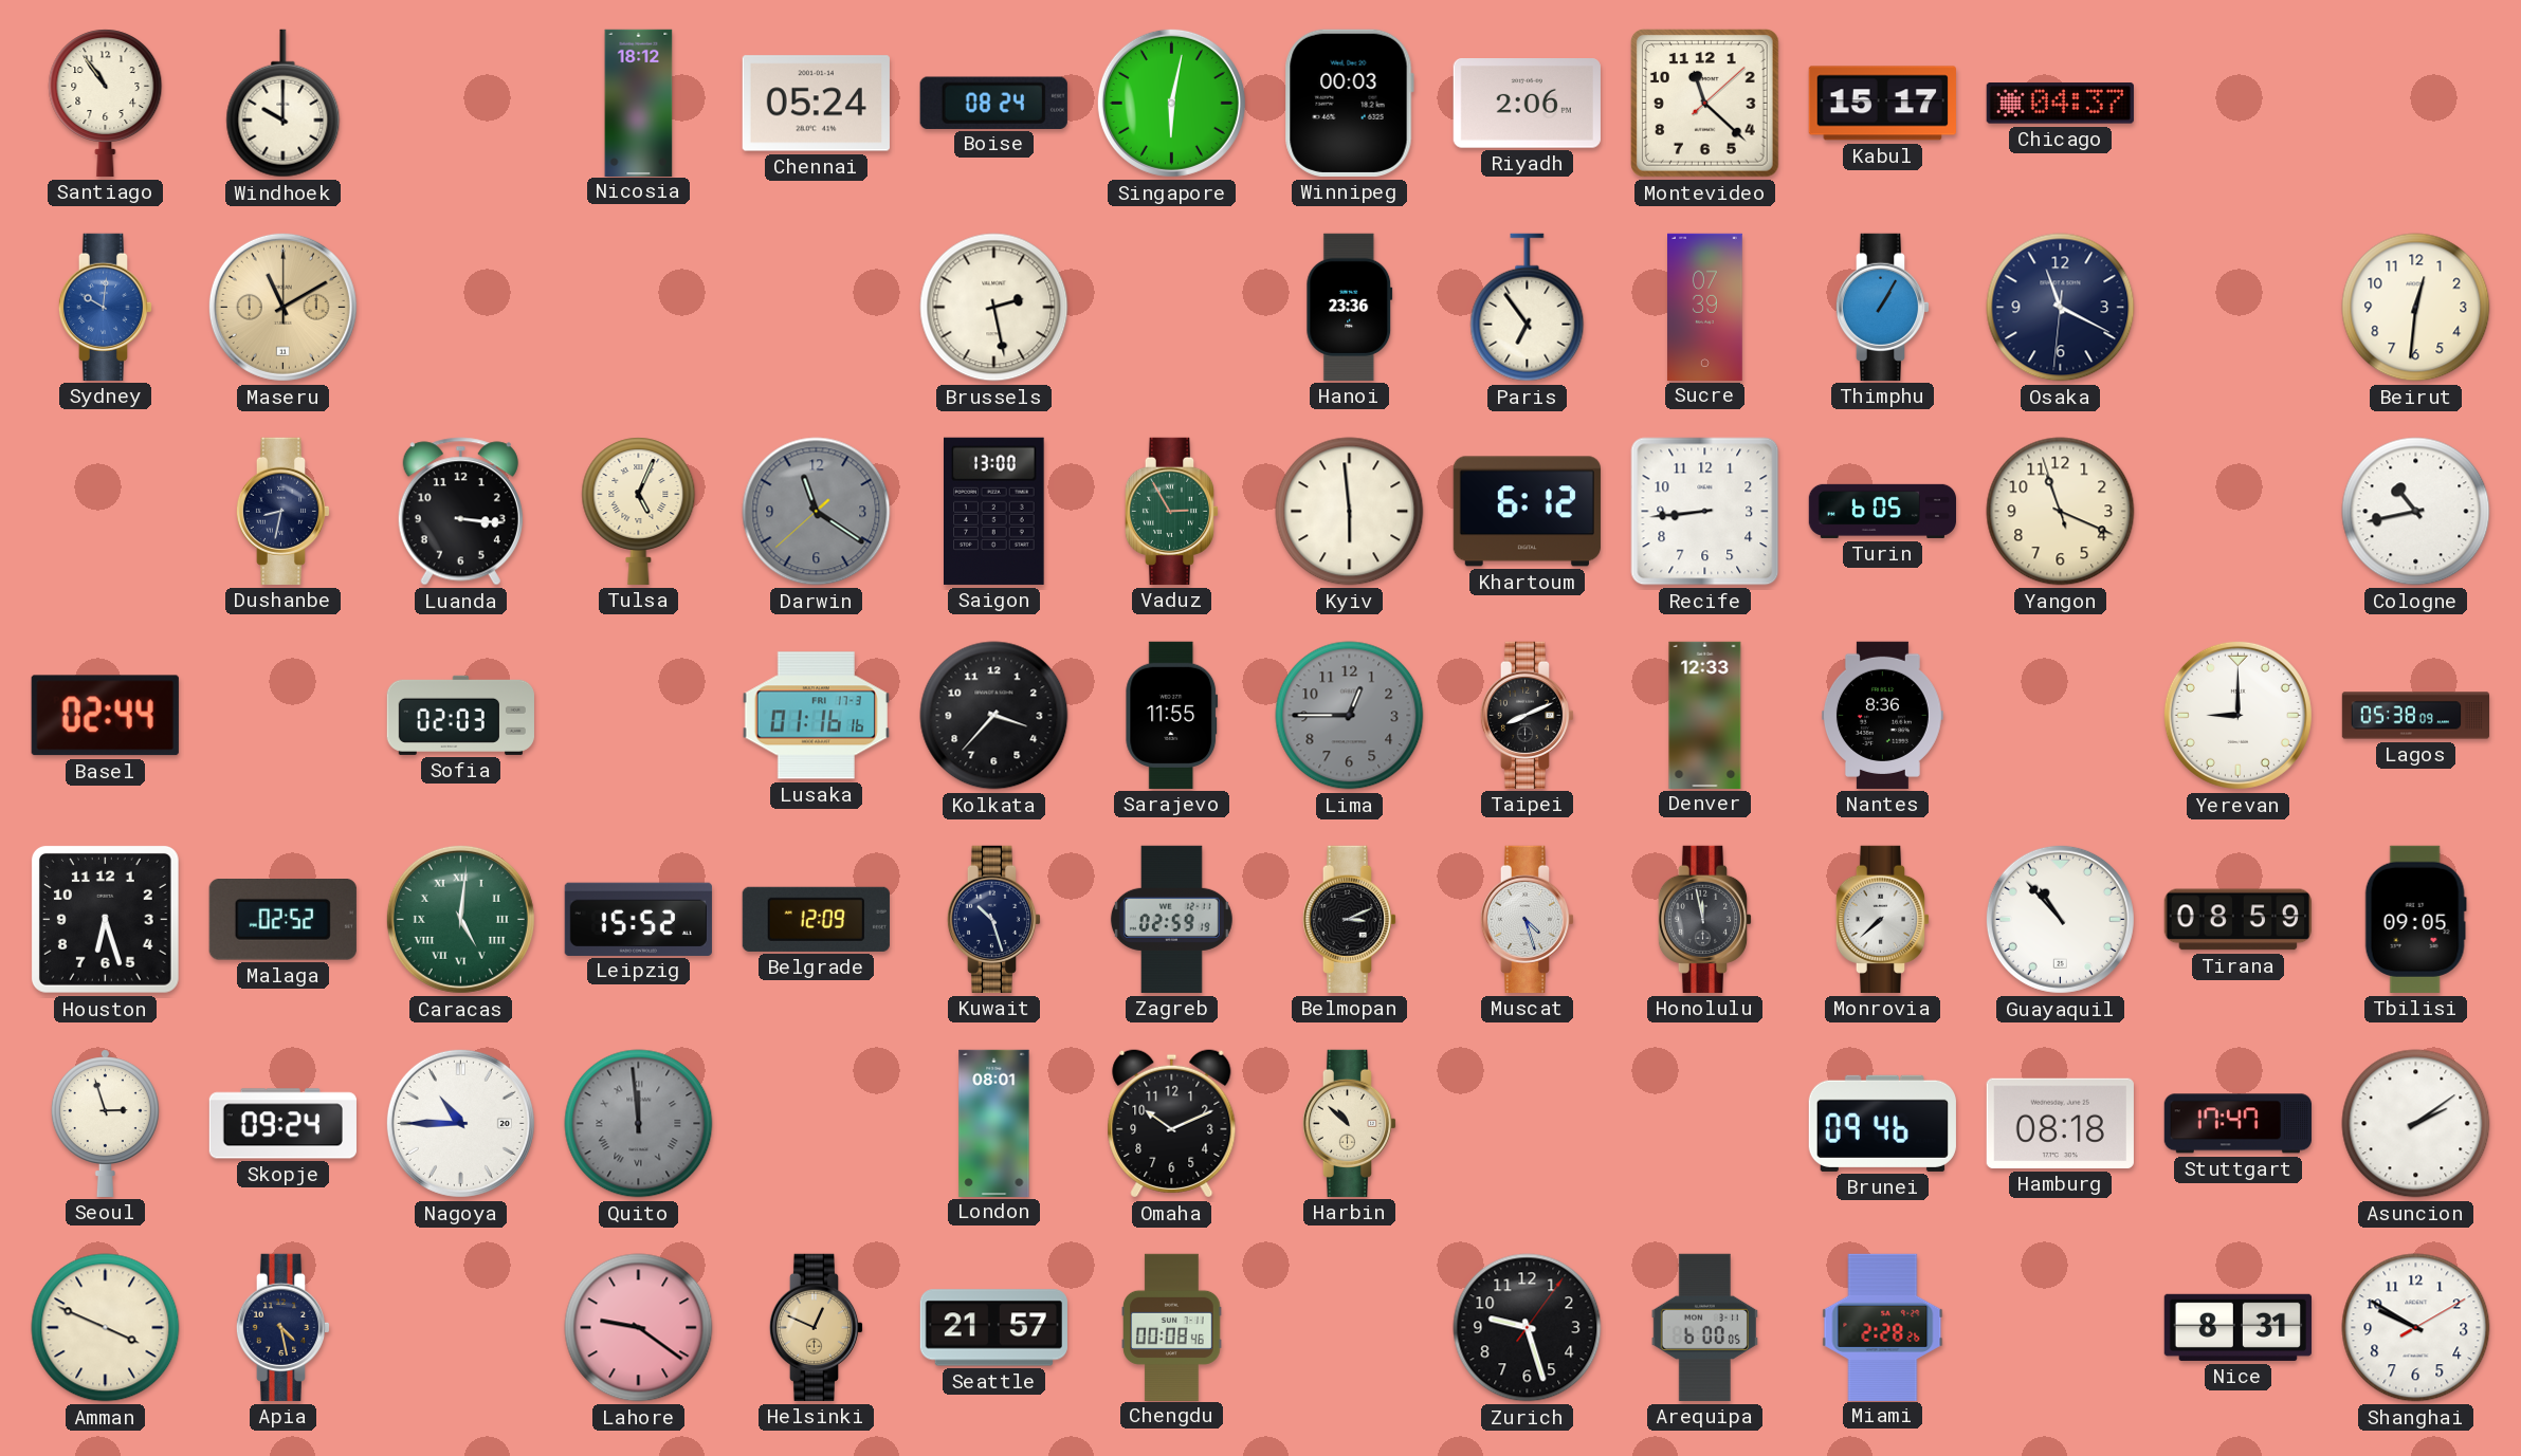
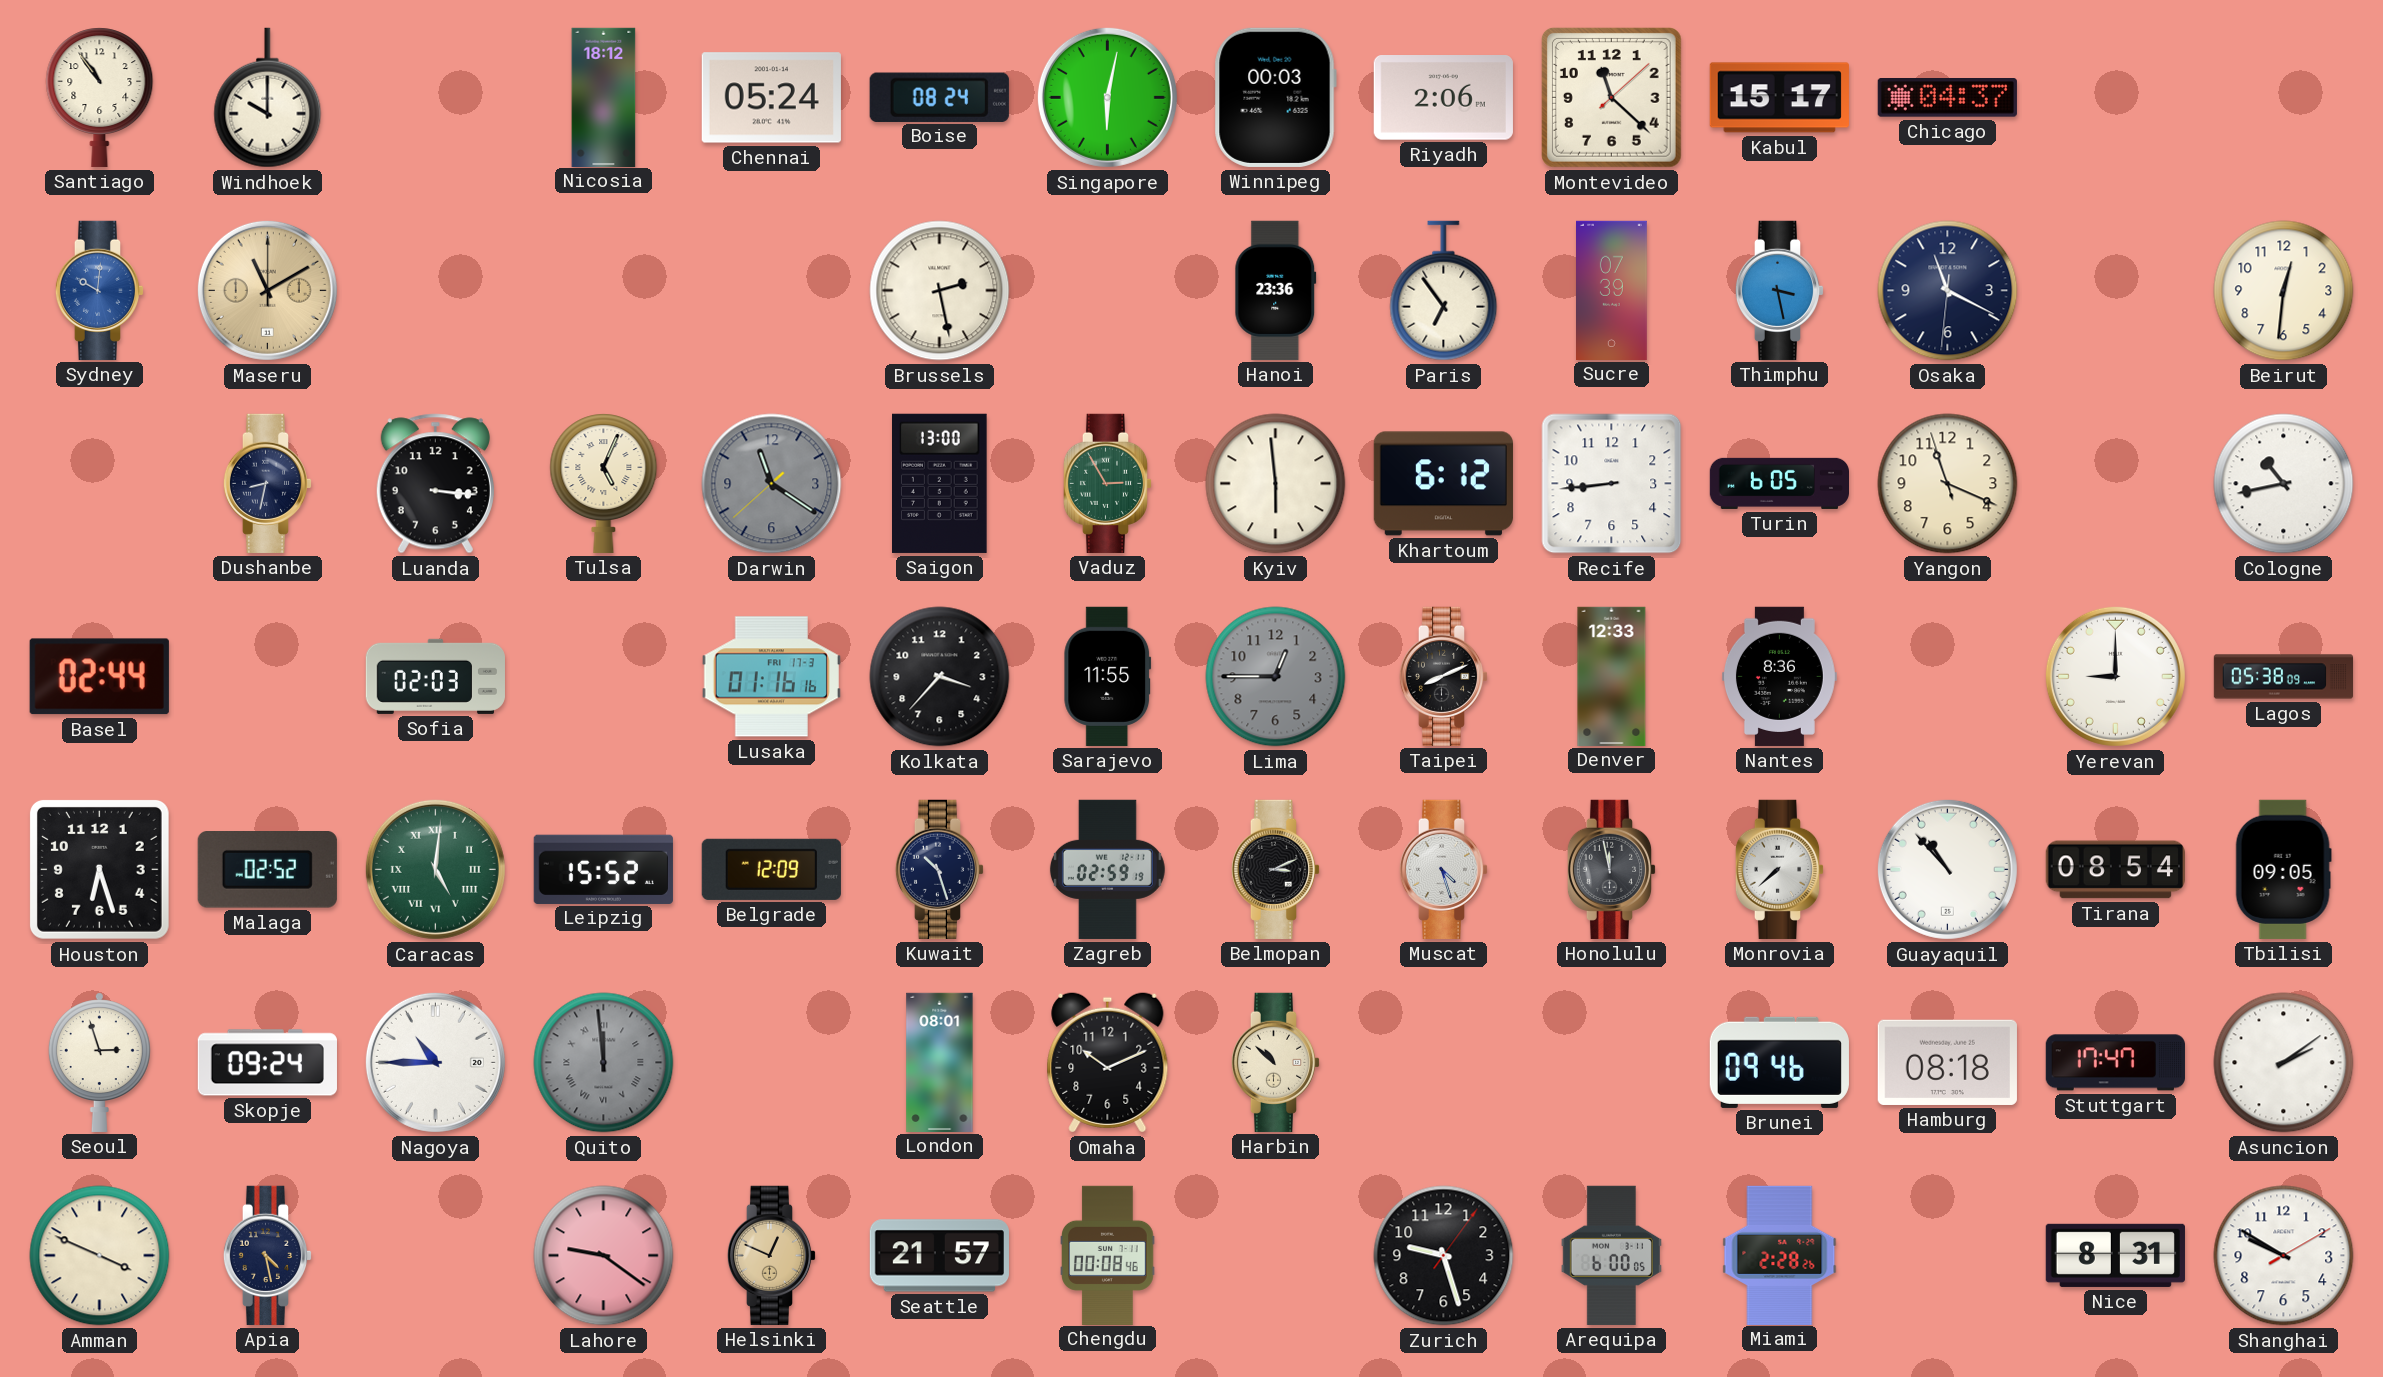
Thimphu: 1:05 -> 3:28
Tirana: 08:59 -> 08:54
